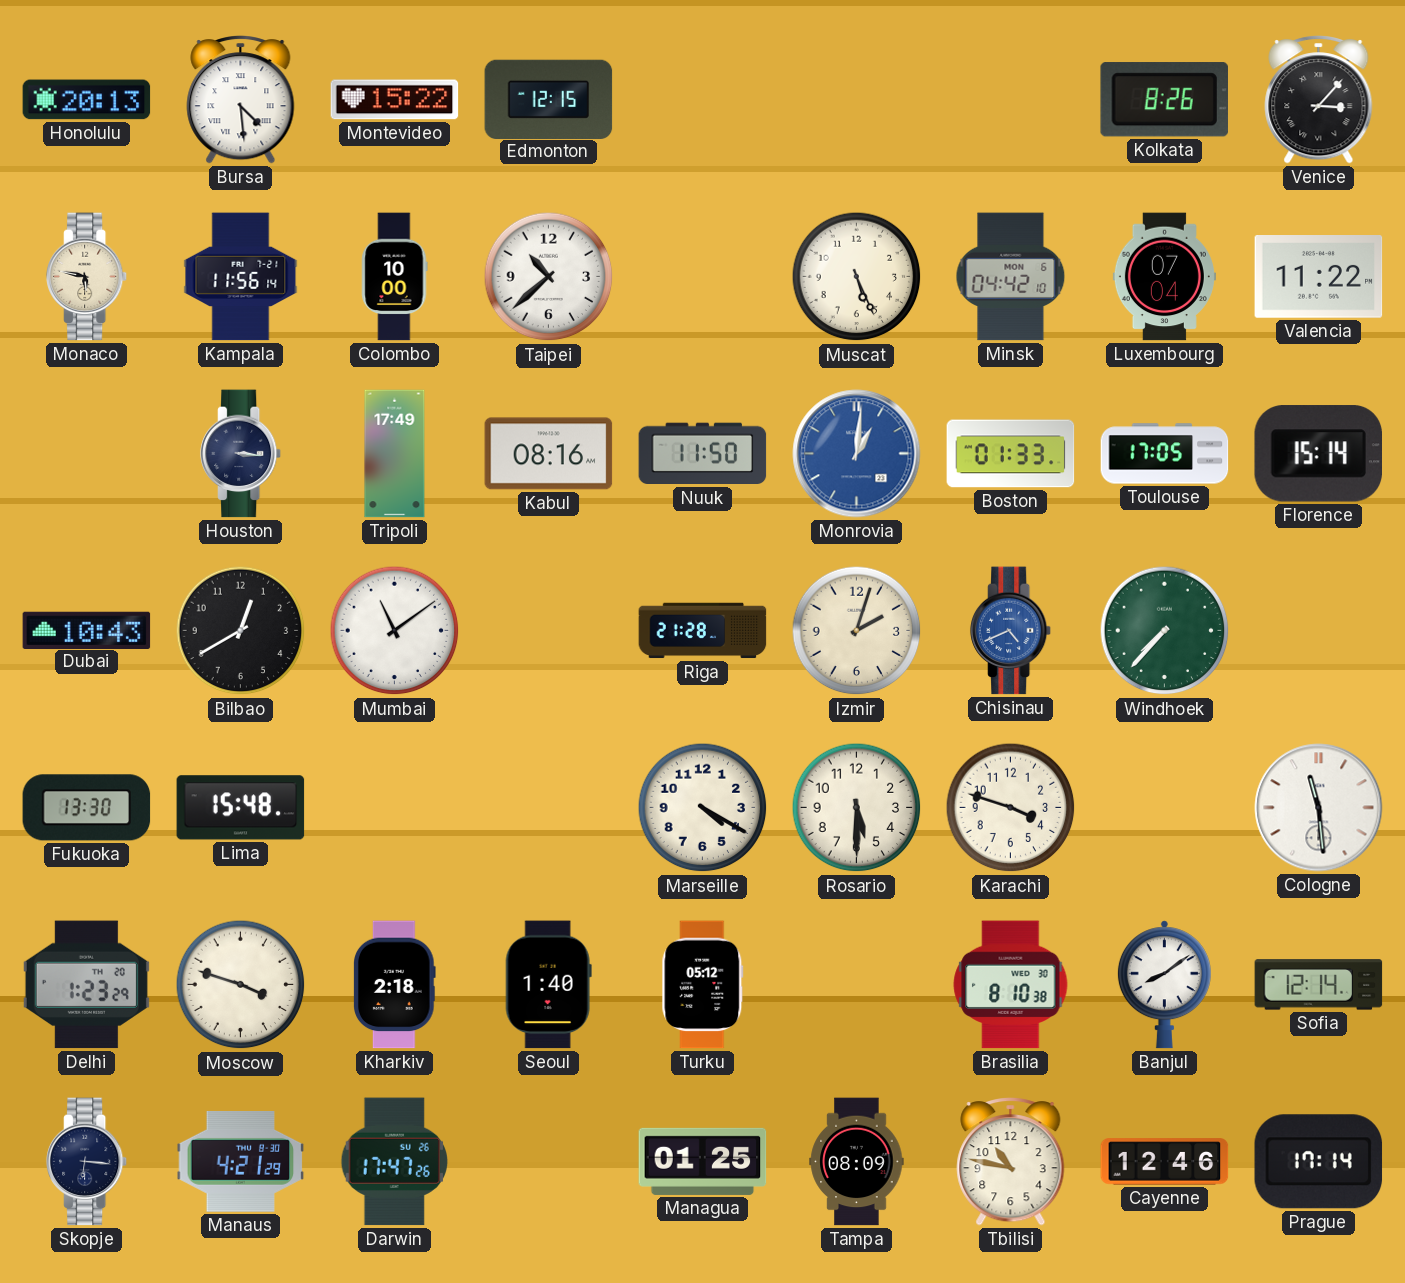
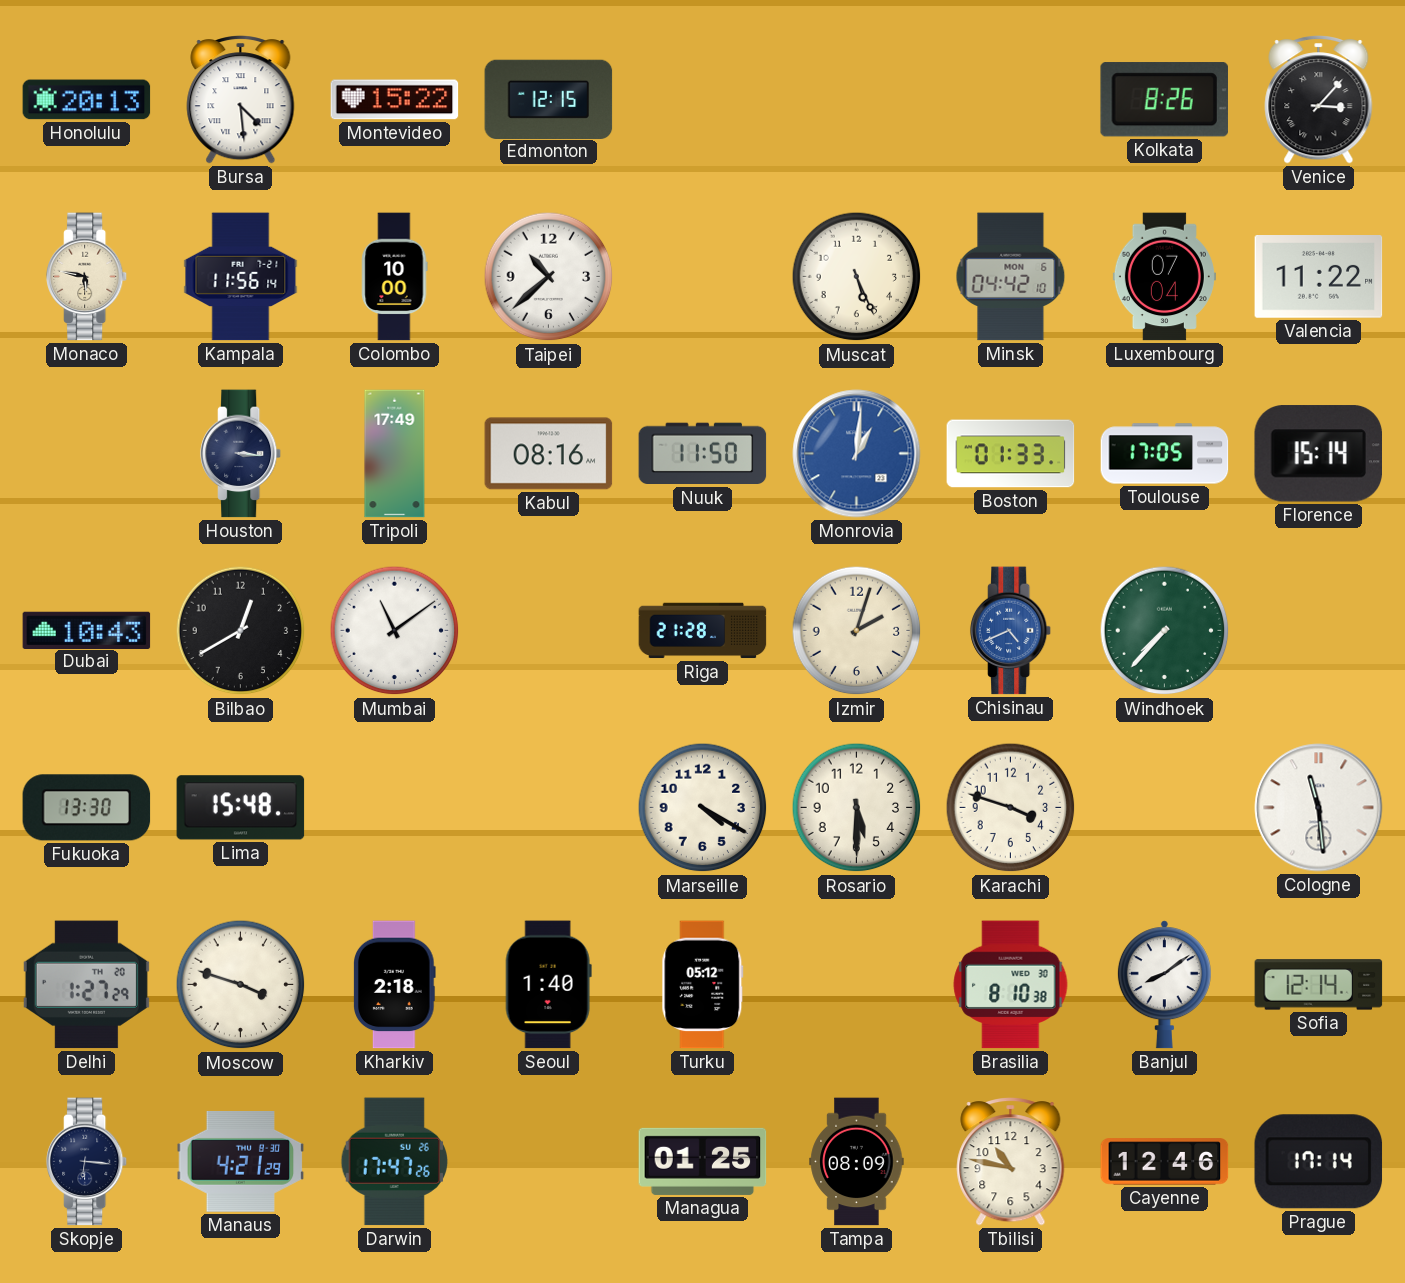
Delhi: 1:23 -> 1:27
